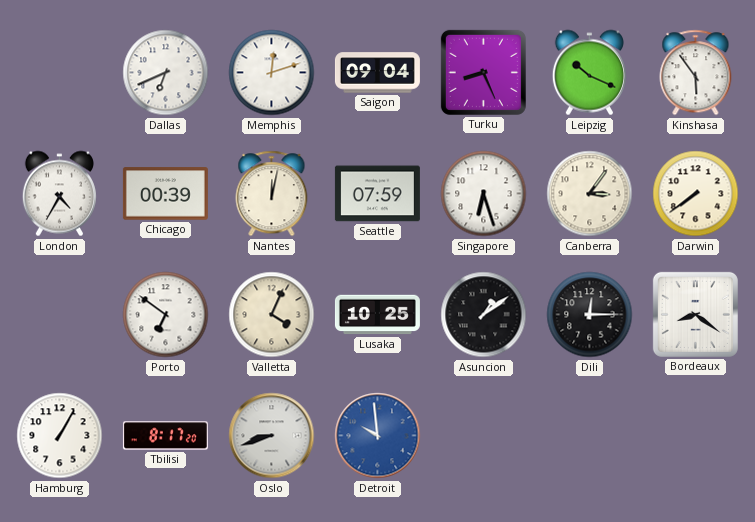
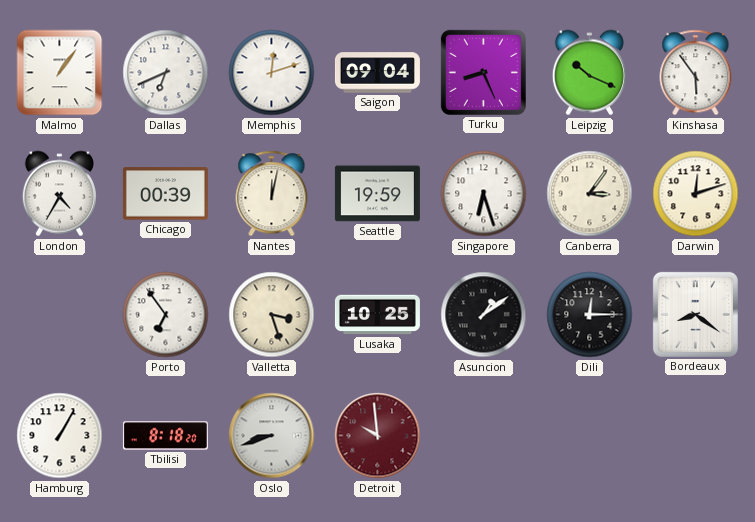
Malmo: none -> 1:06
Seattle: 07:59 -> 19:59
Darwin: 7:39 -> 12:12
Porto: 6:51 -> 6:54
Valletta: 4:04 -> 3:27
Tbilisi: 8:17 -> 8:18
Detroit dial: blue -> burgundy
